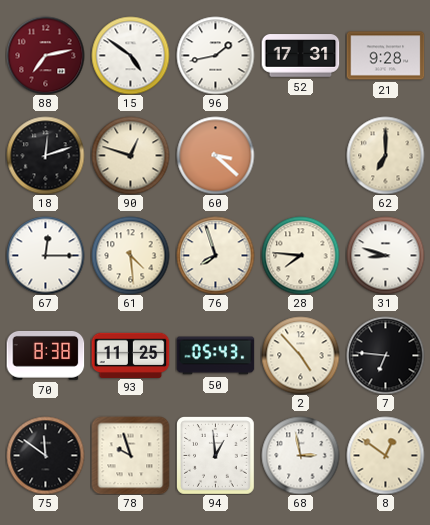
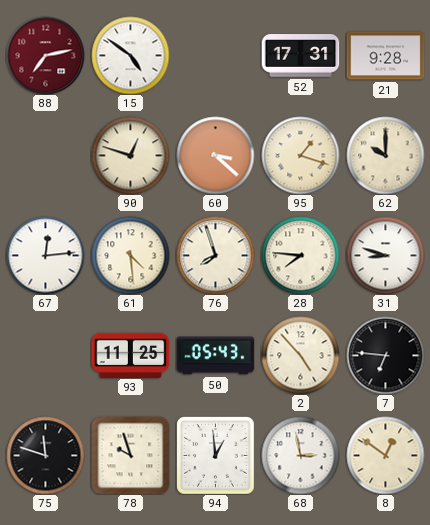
96: 1:43 -> none
18: 12:12 -> none
95: none -> 1:18
62: 7:00 -> 10:00
67: 12:15 -> 12:14
70: 8:38 -> none
75: 11:51 -> 11:48
